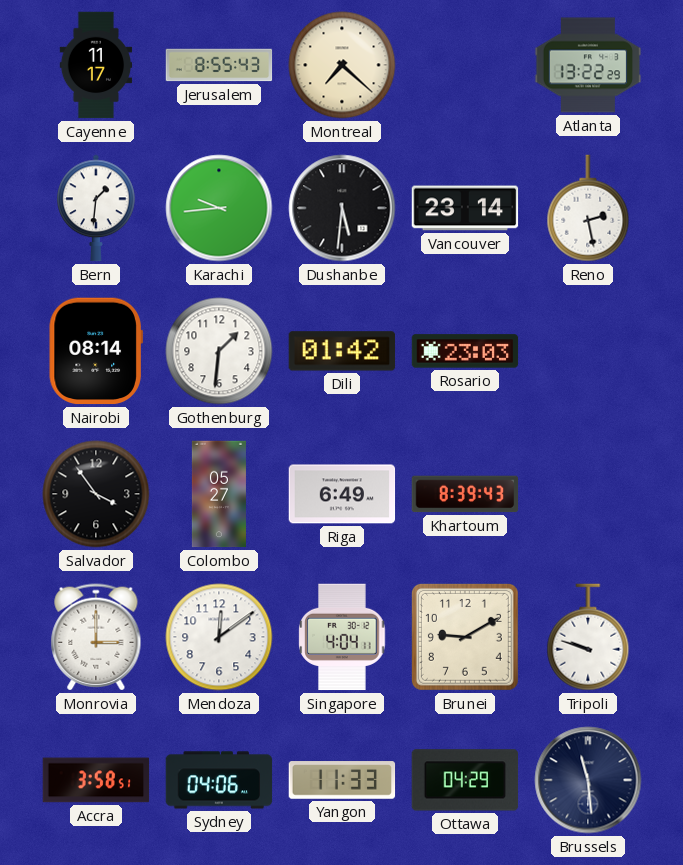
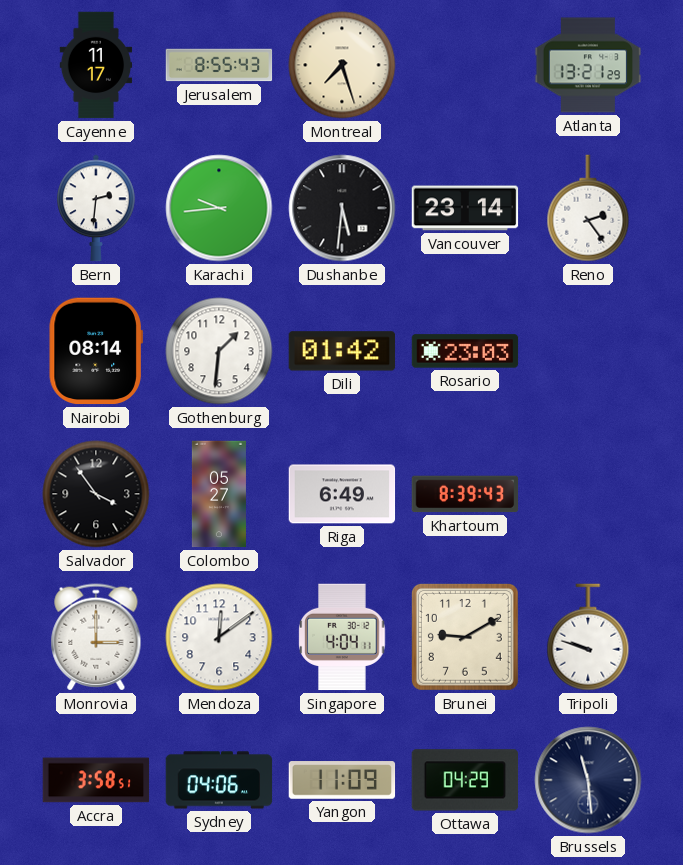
Montreal: 7:22 -> 7:27
Atlanta: 13:22 -> 13:21
Bern: 1:31 -> 2:31
Reno: 2:28 -> 2:24
Yangon: 11:33 -> 11:09
